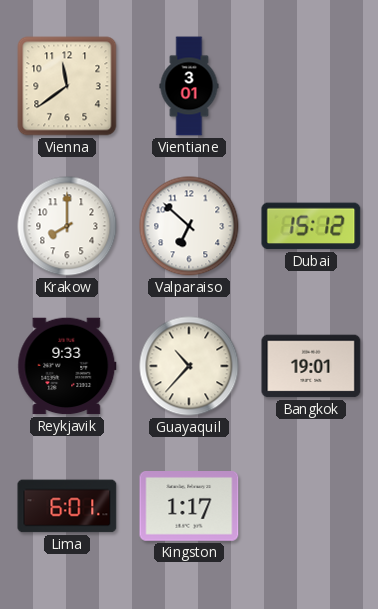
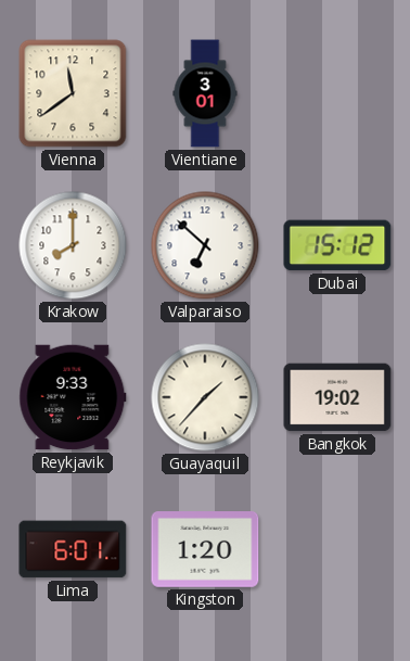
Guayaquil: 10:37 -> 1:37
Bangkok: 19:01 -> 19:02
Kingston: 1:17 -> 1:20
